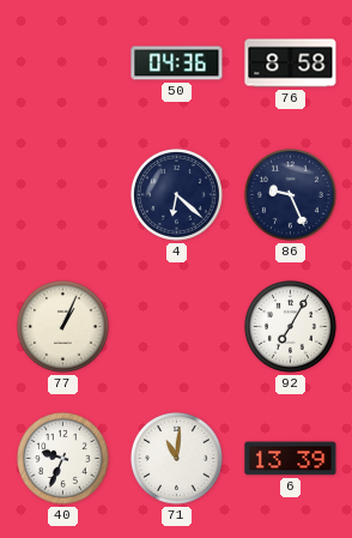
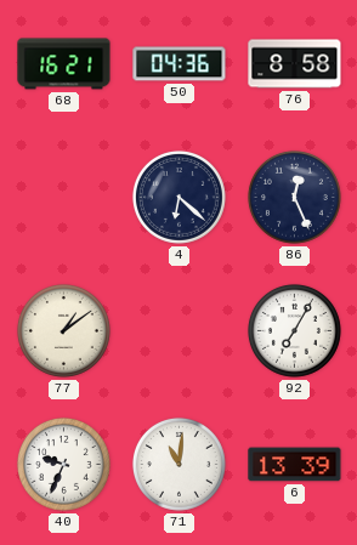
68: none -> 16:21
86: 9:26 -> 12:26
77: 1:04 -> 1:09
